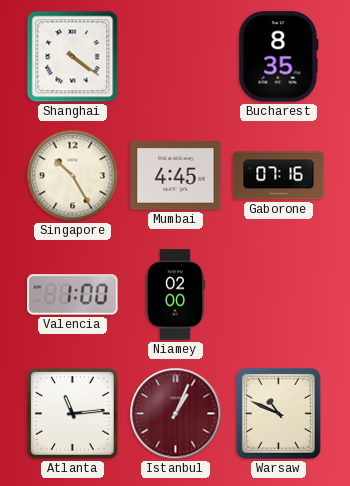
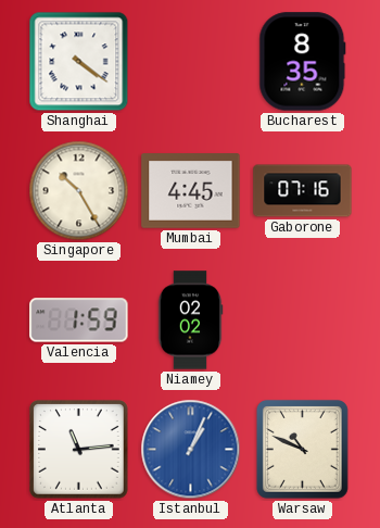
Valencia: 1:00 -> 1:59
Niamey: 02:00 -> 02:02
Istanbul dial: burgundy -> blue
